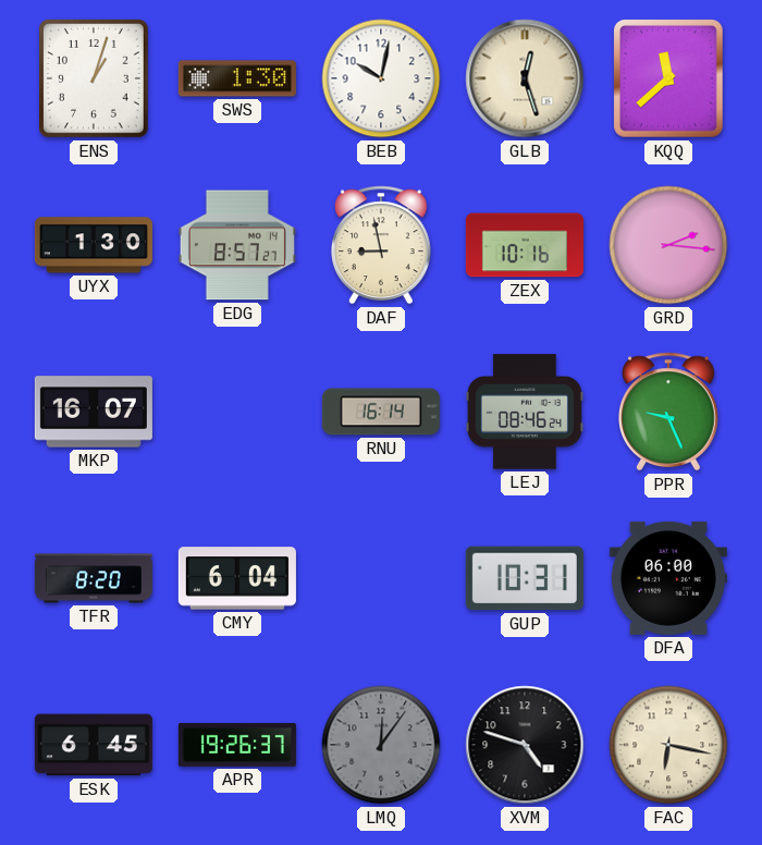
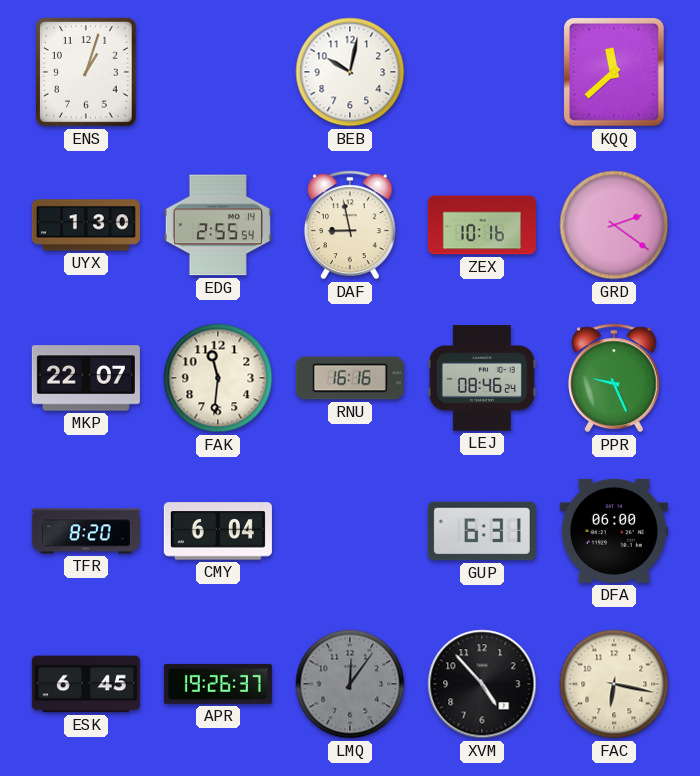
SWS: 1:30 -> none
GLB: 12:27 -> none
EDG: 8:57 -> 2:55
GRD: 2:16 -> 2:21
MKP: 16:07 -> 22:07
FAK: none -> 11:31
RNU: 16:14 -> 16:16
GUP: 10:31 -> 6:31
XVM: 4:48 -> 4:53
